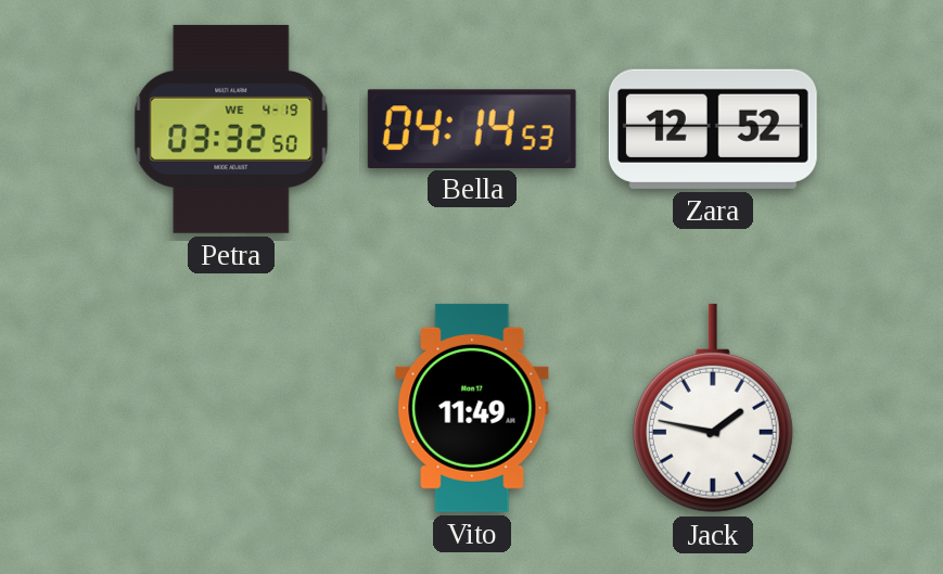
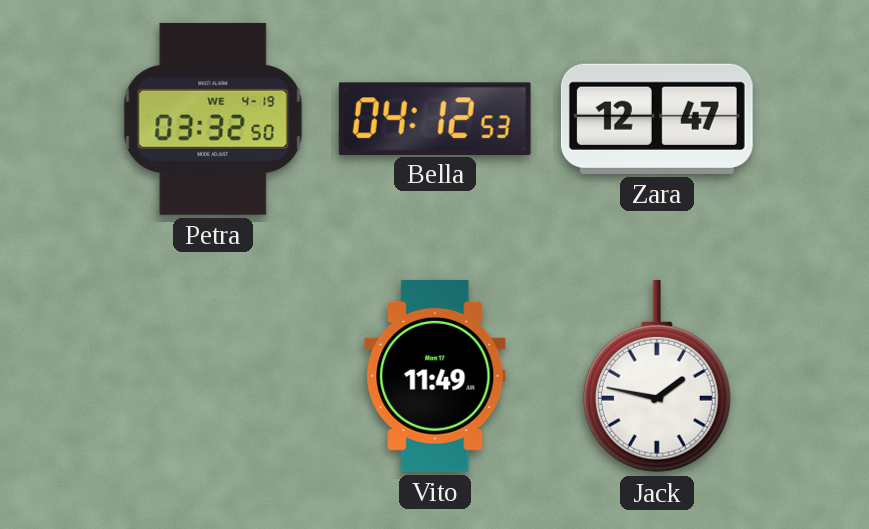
Bella: 04:14 -> 04:12
Zara: 12:52 -> 12:47
